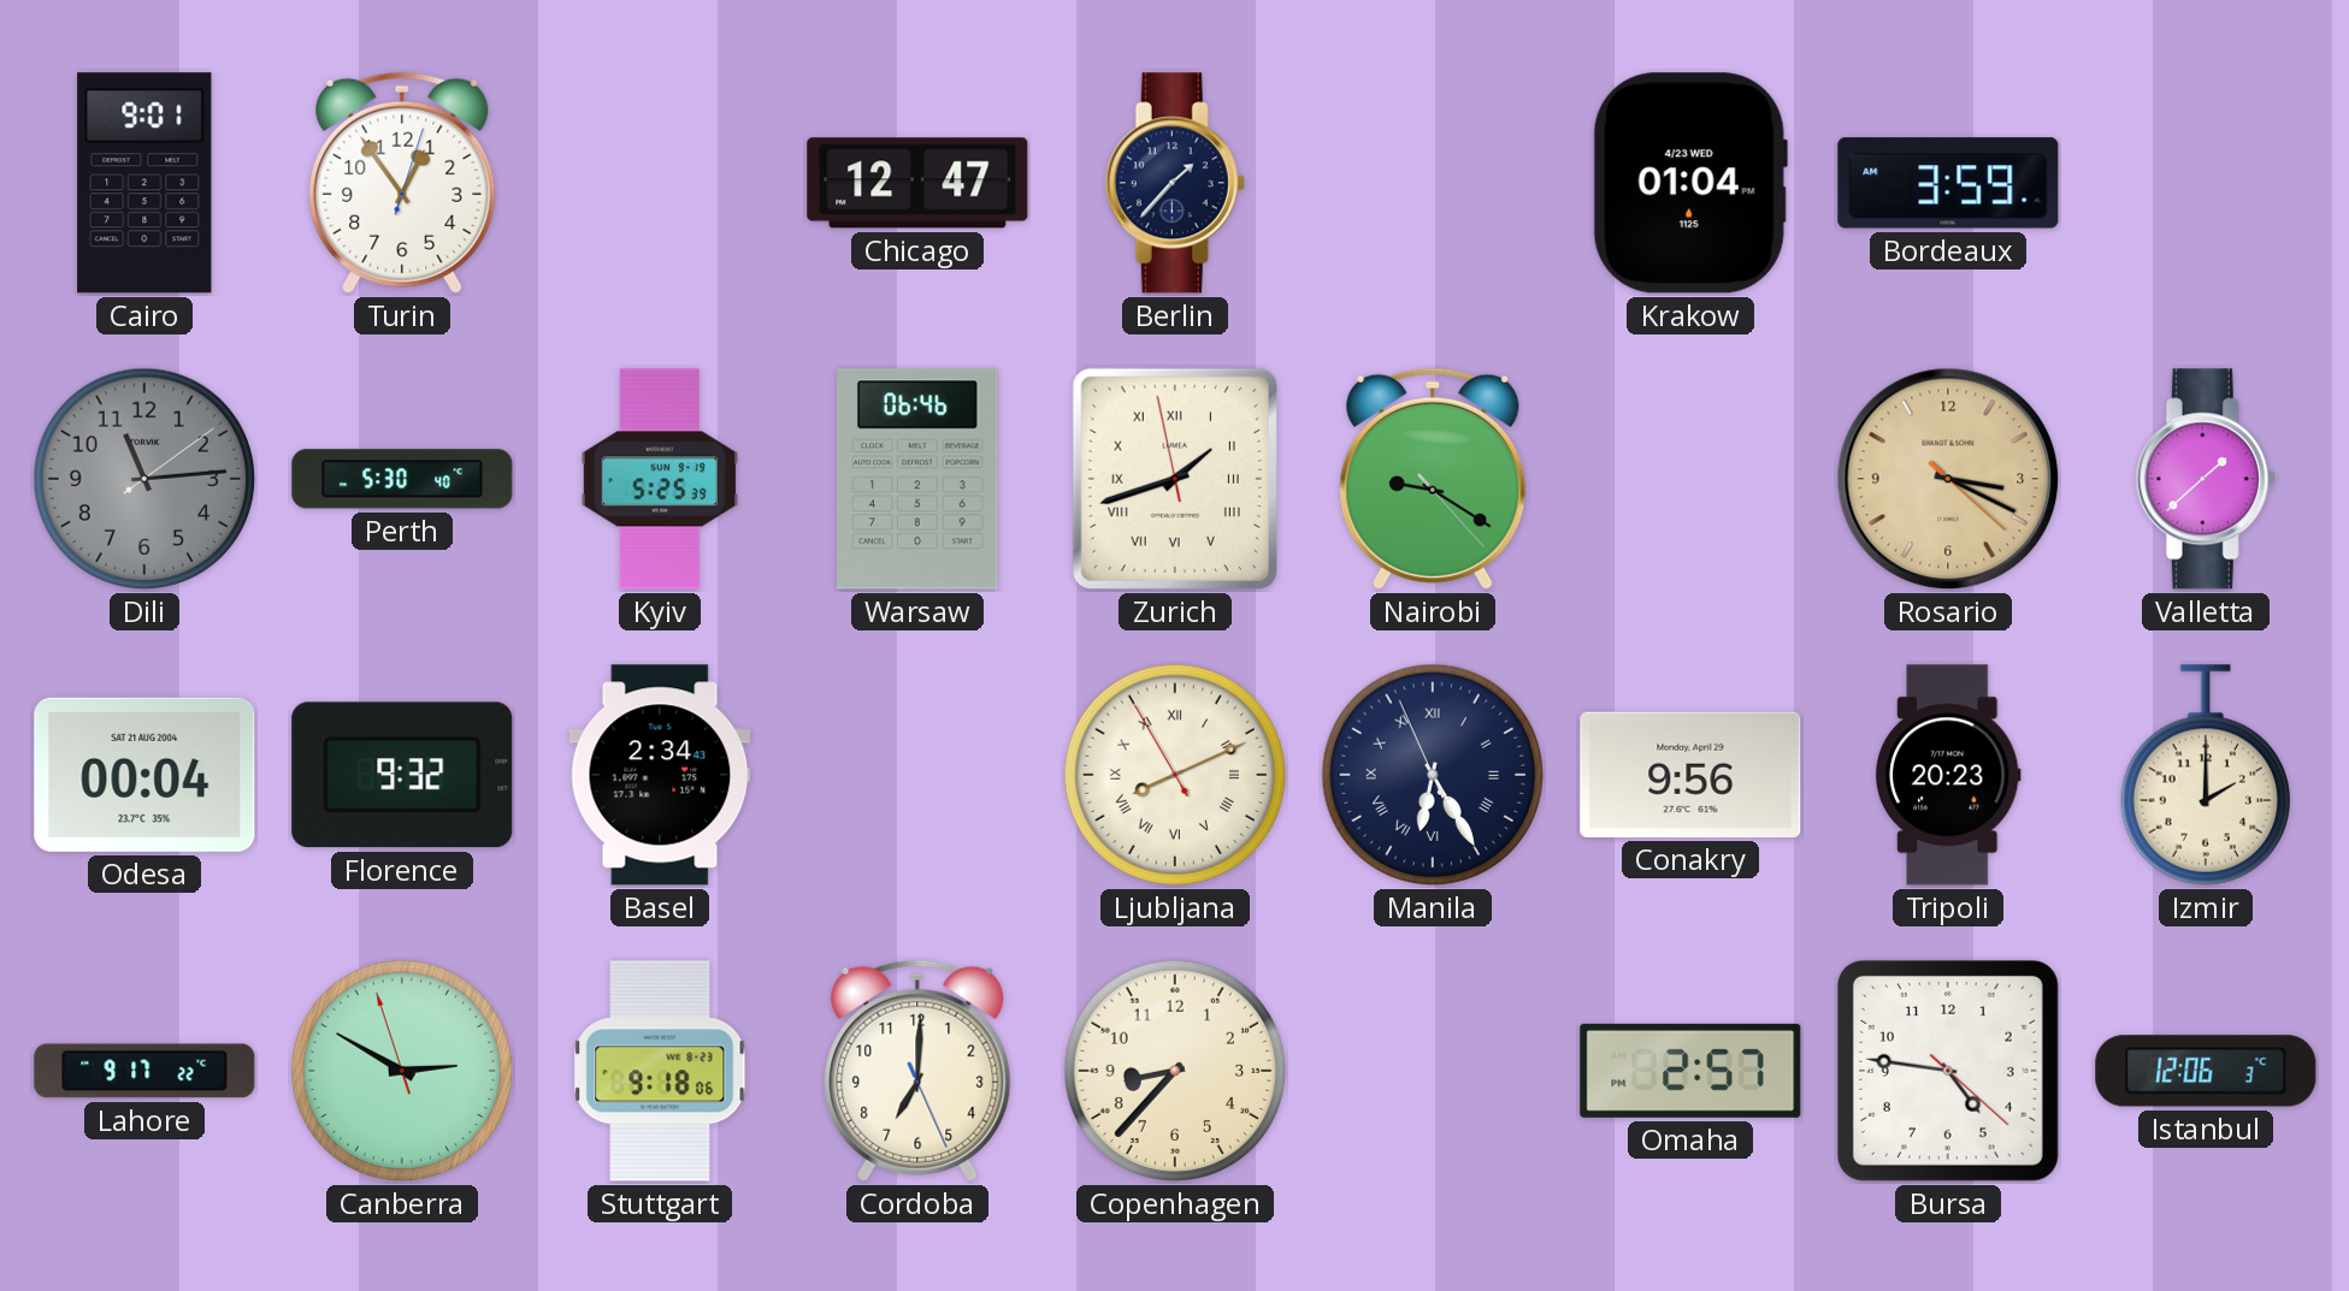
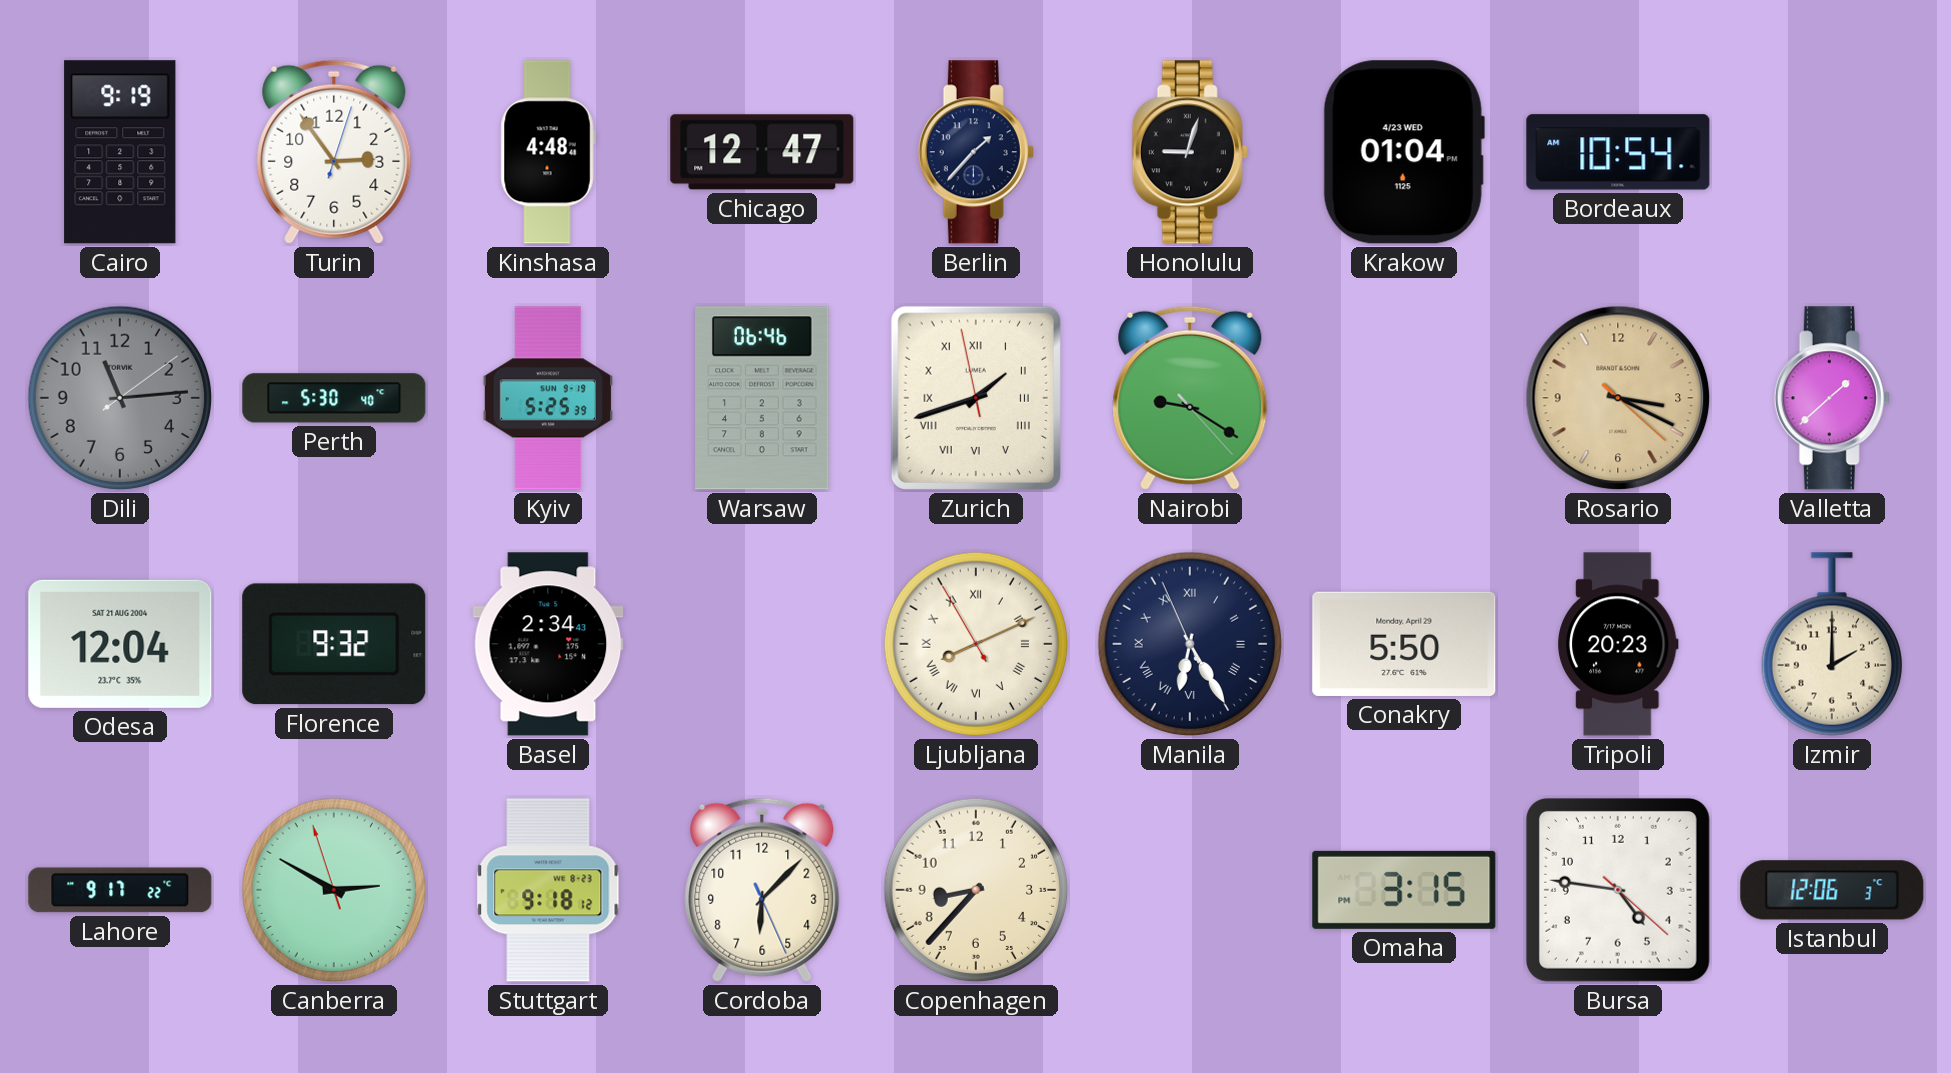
Cairo: 9:01 -> 9:19
Turin: 12:54 -> 2:54
Kinshasa: none -> 4:48
Honolulu: none -> 9:03
Bordeaux: 3:59 -> 10:54
Odesa: 00:04 -> 12:04
Conakry: 9:56 -> 5:50
Stuttgart: 9:18:06 -> 9:18:12
Cordoba: 7:00 -> 6:07
Omaha: 2:57 -> 3:15
